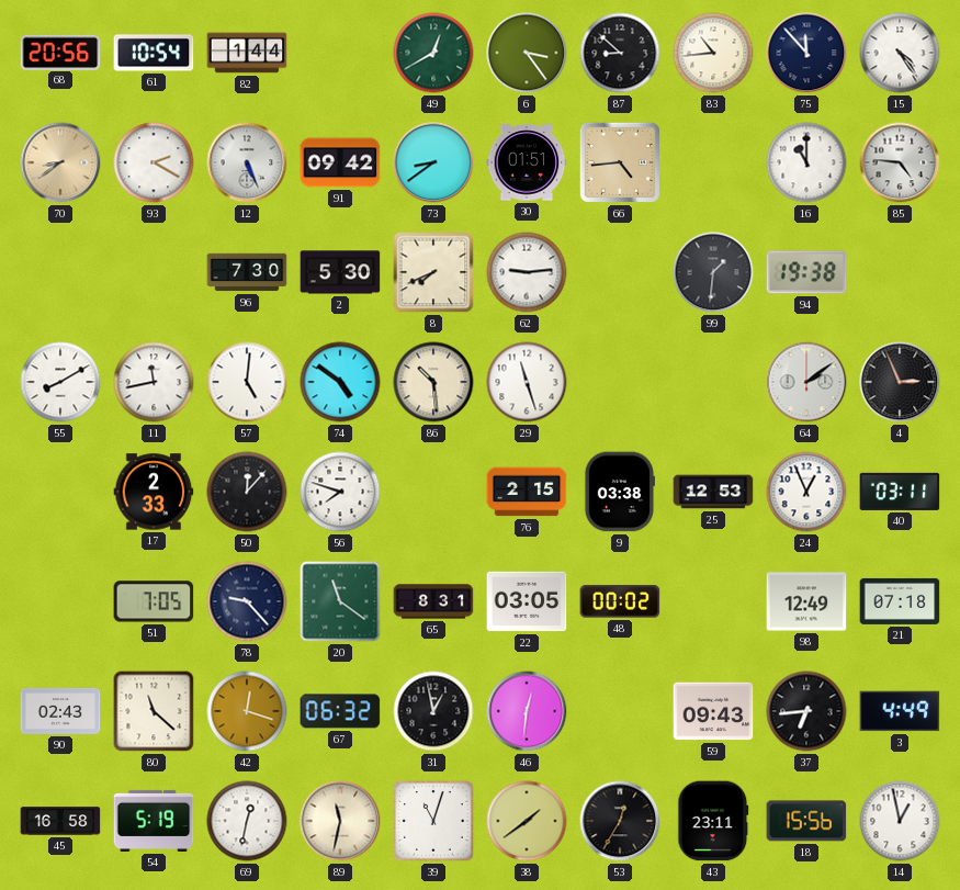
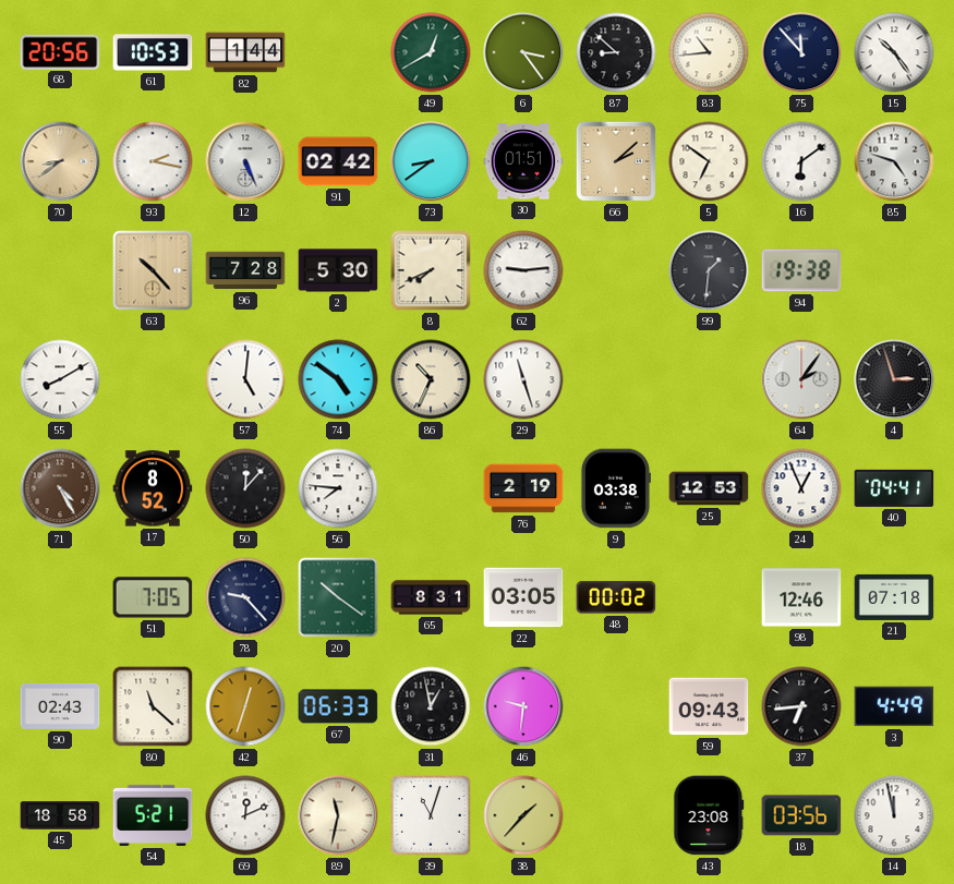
61: 10:54 -> 10:53
15: 4:24 -> 10:24
93: 2:20 -> 2:17
91: 09:42 -> 02:42
66: 4:44 -> 2:08
5: none -> 6:51
16: 11:00 -> 6:09
85: 4:46 -> 4:48
63: none -> 10:23
96: 7:30 -> 7:28
11: 11:43 -> none
86: 10:29 -> 10:34
64: 2:09 -> 2:06
4: 2:56 -> 2:57
71: none -> 4:25
17: 2:33 -> 8:52
56: 7:48 -> 7:46
76: 2:15 -> 2:19
40: 03:11 -> 04:41
20: 11:21 -> 10:21
98: 12:49 -> 12:46
42: 12:18 -> 12:33
67: 06:32 -> 06:33
46: 12:31 -> 9:31
45: 16:58 -> 18:58
54: 5:19 -> 5:21
69: 12:32 -> 12:11
38: 1:39 -> 1:37
53: 12:35 -> none
43: 23:11 -> 23:08
18: 15:56 -> 03:56
14: 12:58 -> 11:58
